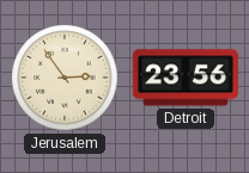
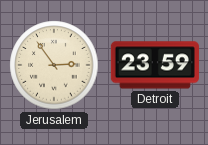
Detroit: 23:56 -> 23:59
